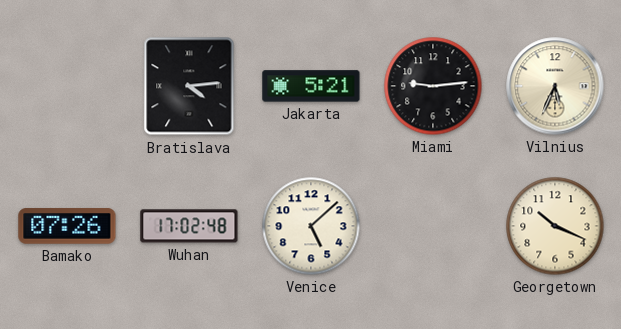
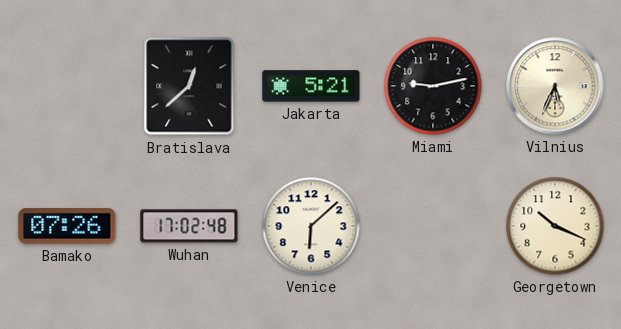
Bratislava: 4:14 -> 12:38
Miami: 9:14 -> 9:13
Venice: 5:08 -> 6:08
